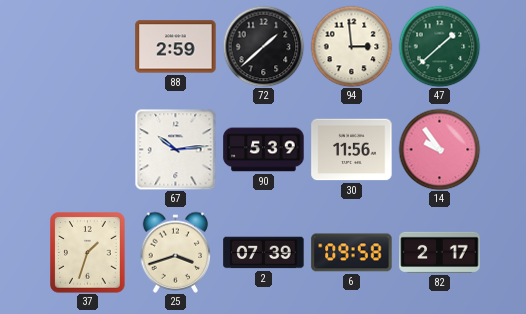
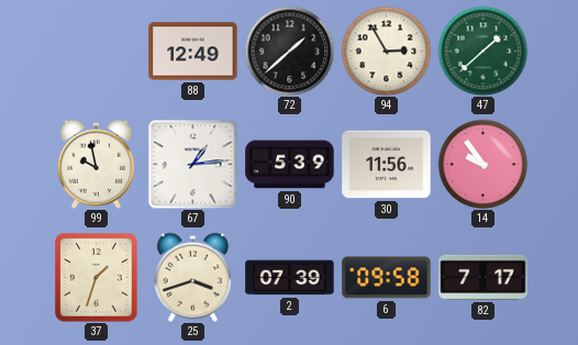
88: 2:59 -> 12:49
94: 2:59 -> 2:55
99: none -> 9:58
67: 10:14 -> 1:14
82: 2:17 -> 7:17
